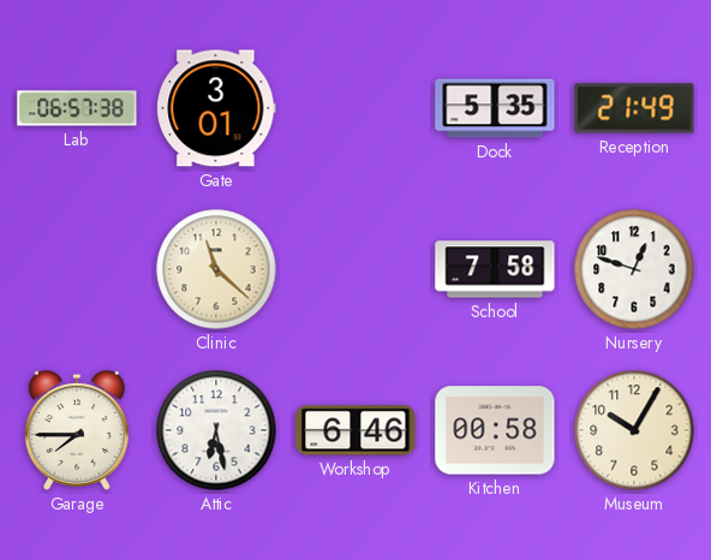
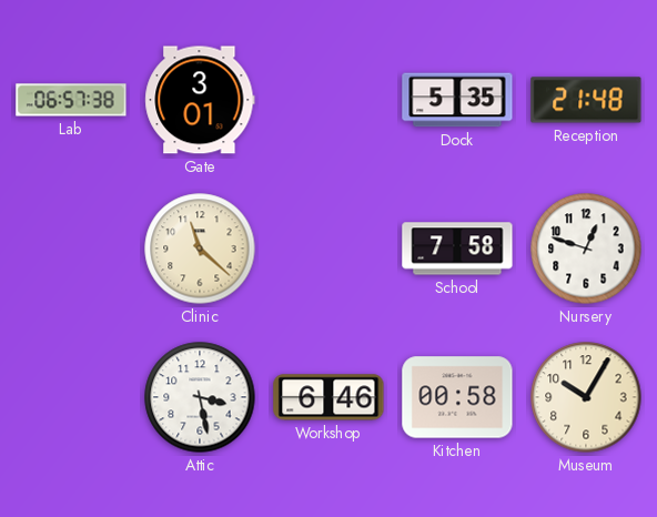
Reception: 21:49 -> 21:48
Garage: 7:45 -> none
Attic: 6:28 -> 3:28
